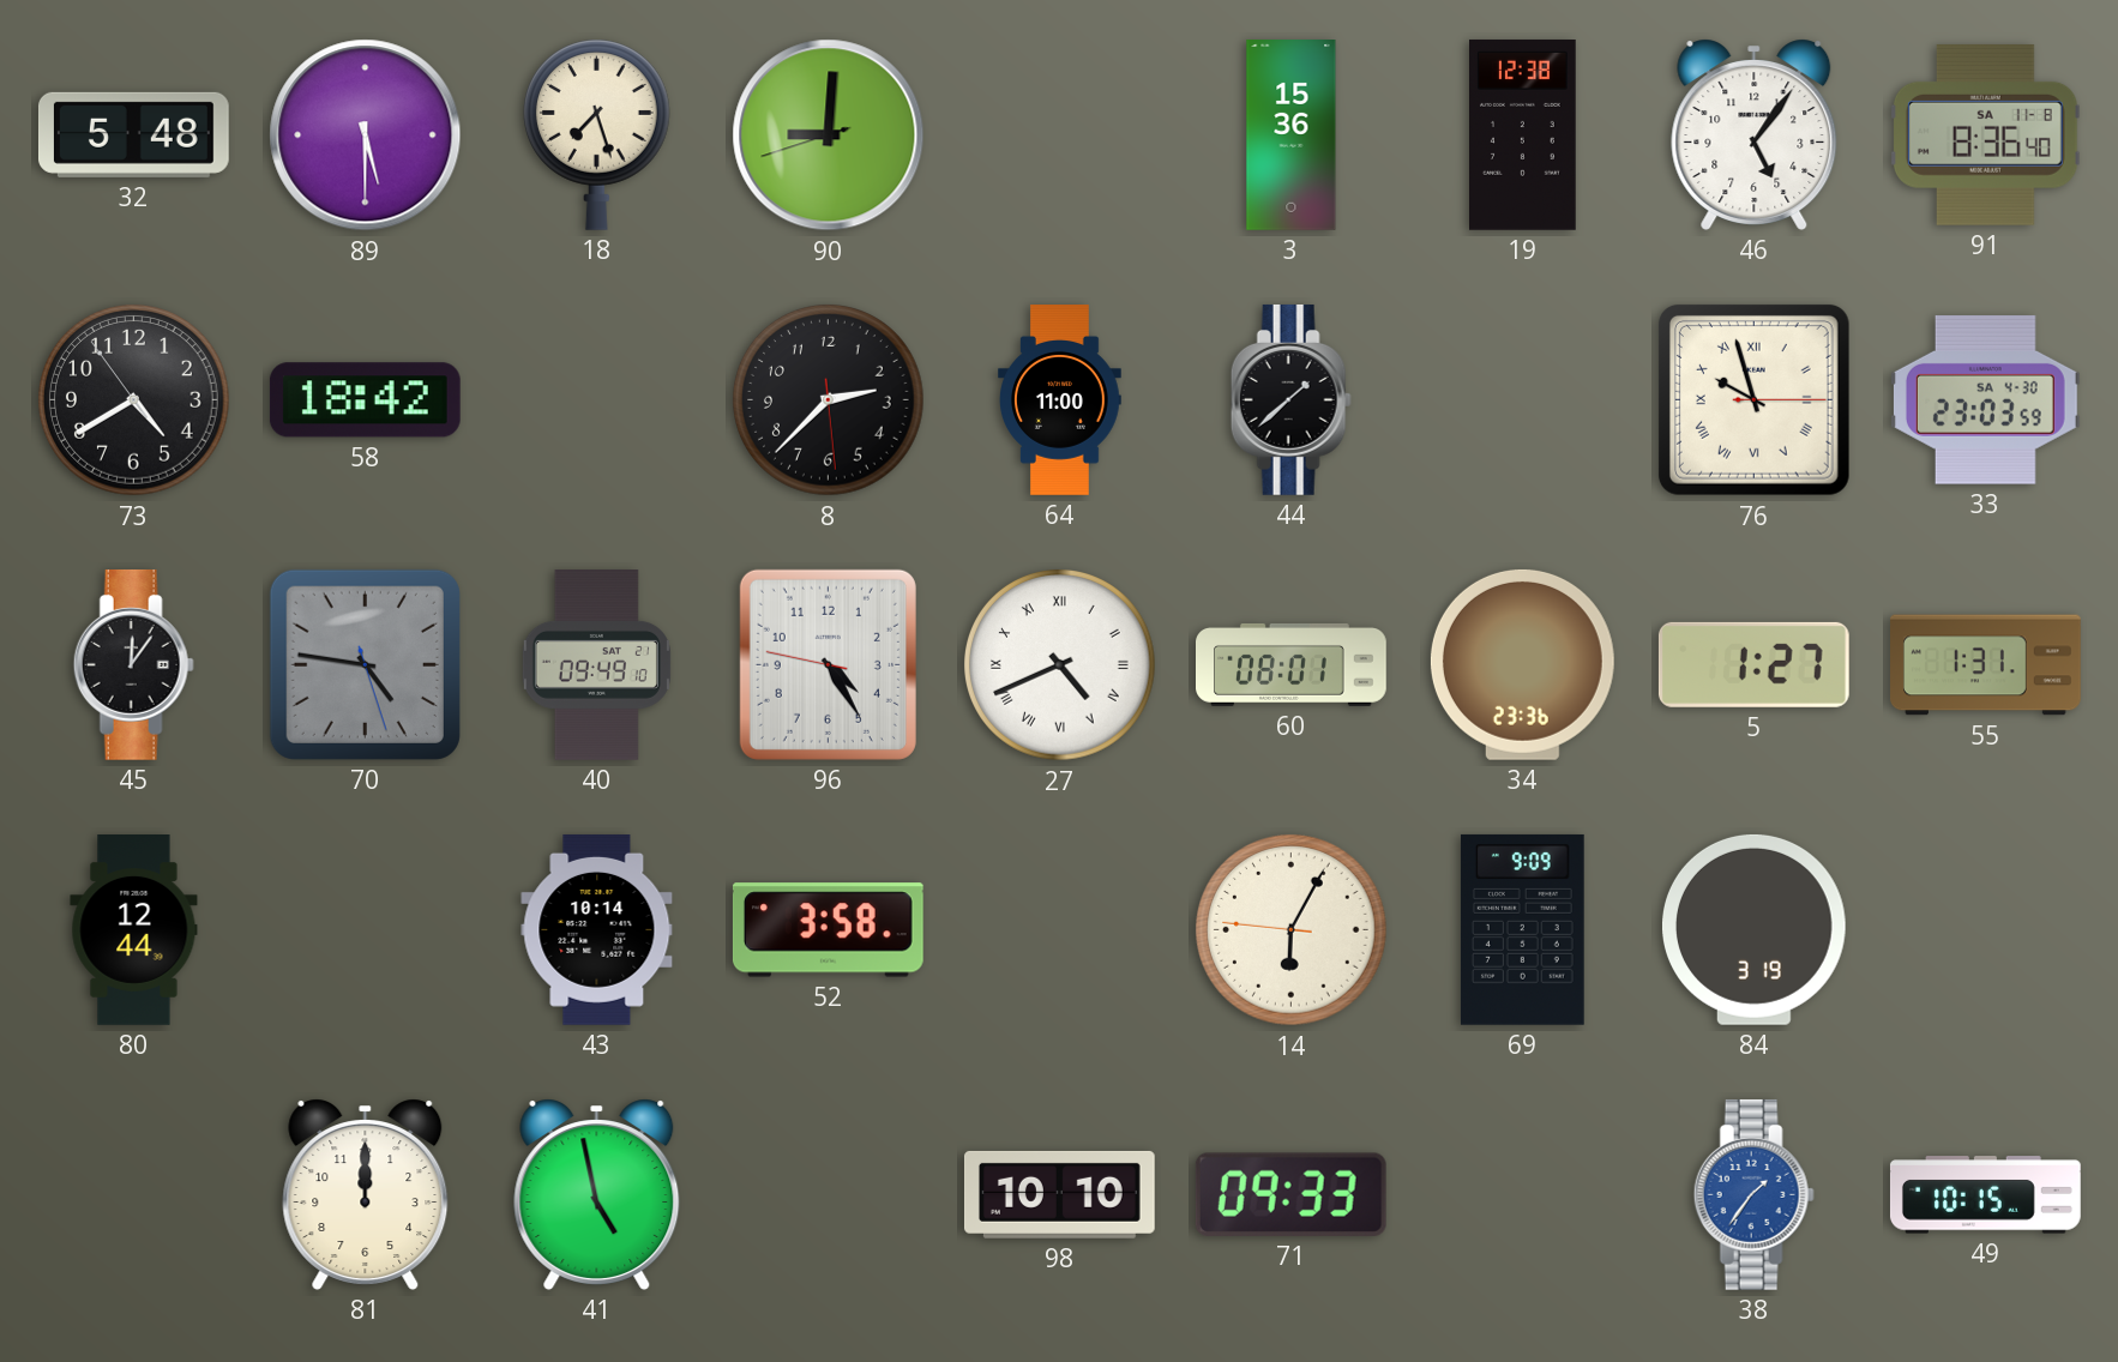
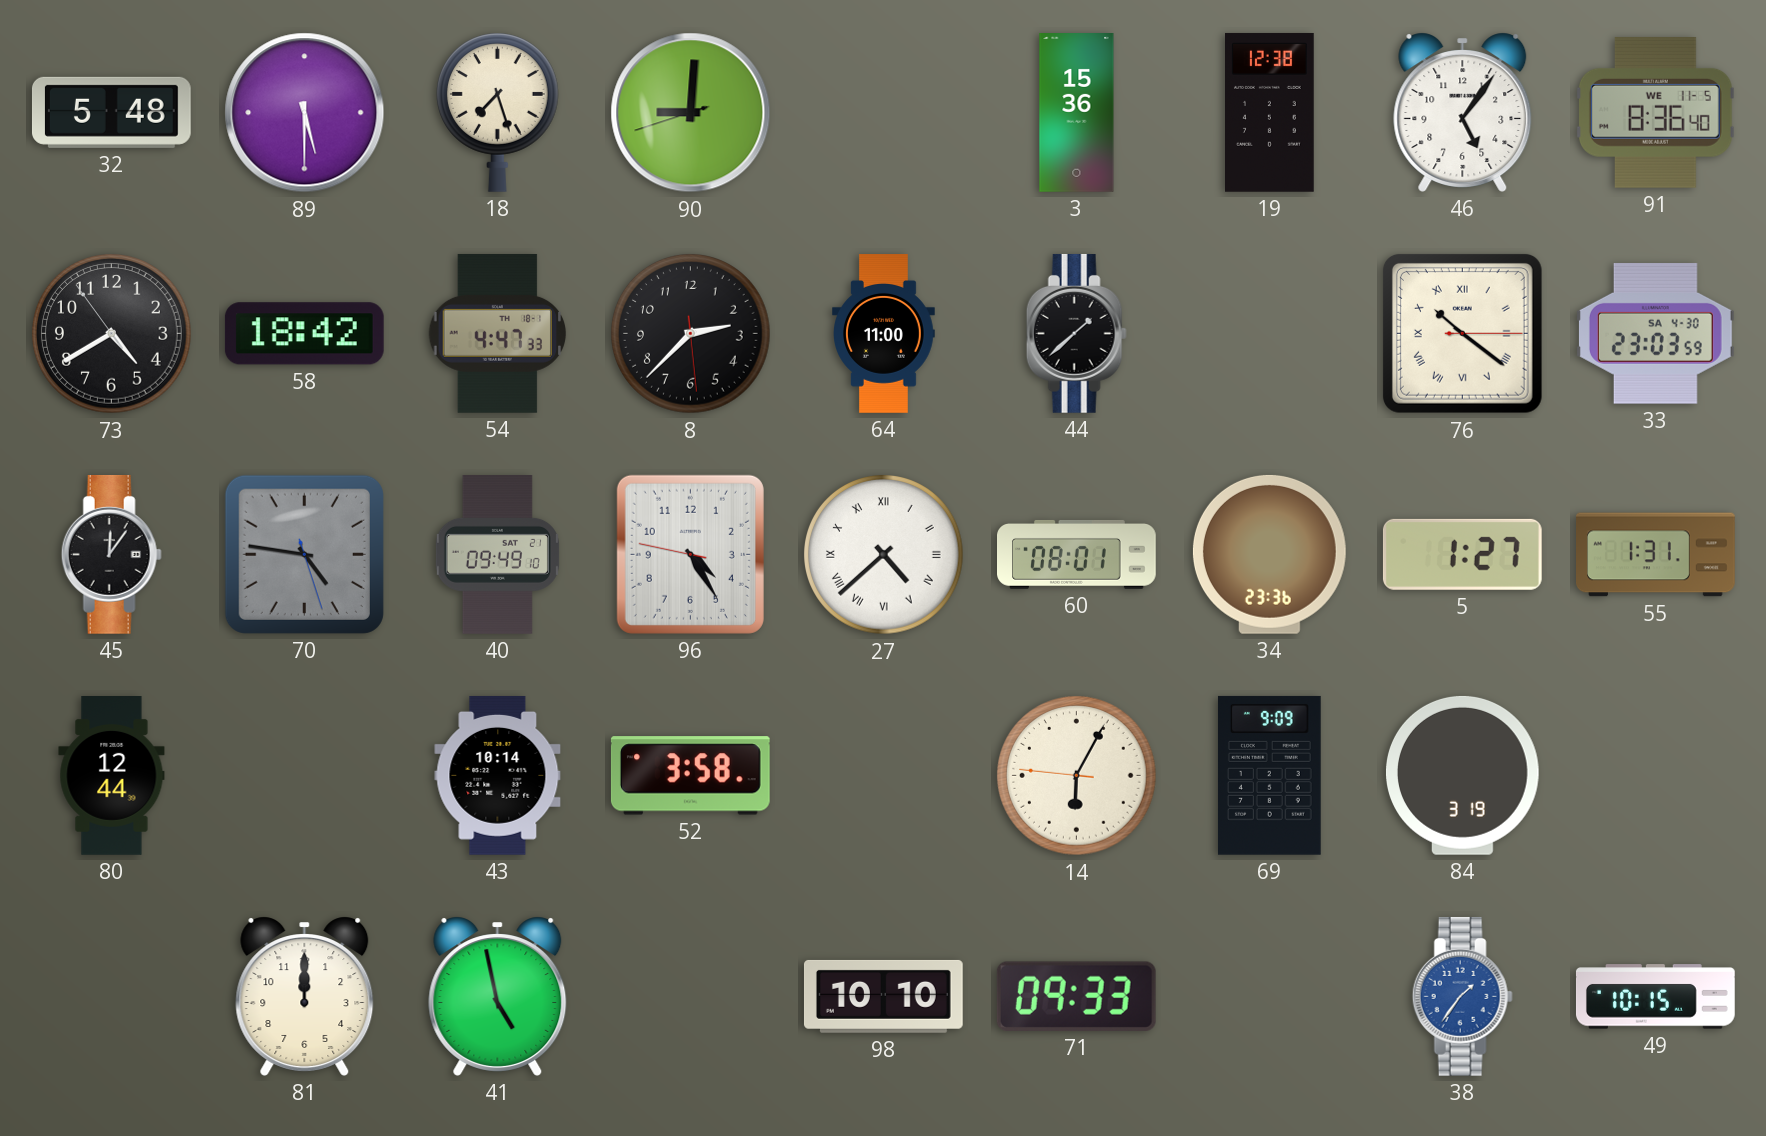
91 date: SA 11-8 -> WE 11-5
54: none -> 4:47
76: 9:57 -> 10:21
27: 4:41 -> 4:38
